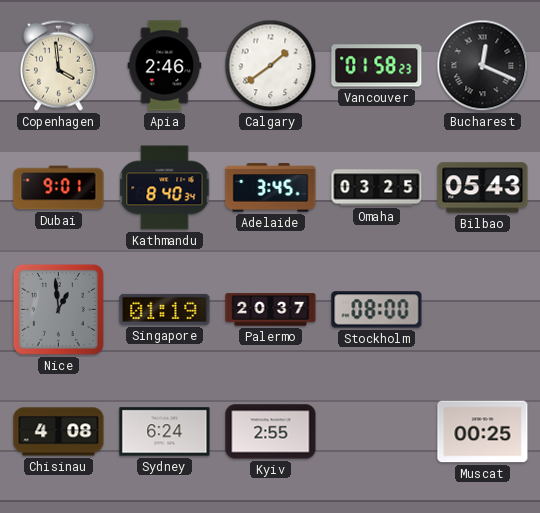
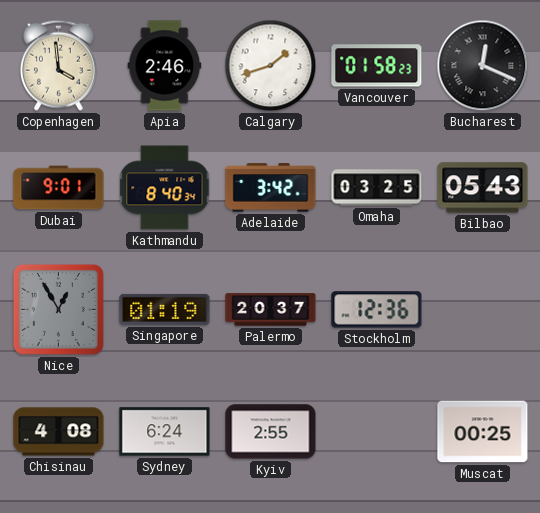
Calgary: 1:39 -> 1:42
Adelaide: 3:45 -> 3:42
Nice: 12:59 -> 12:55
Stockholm: 08:00 -> 12:36
